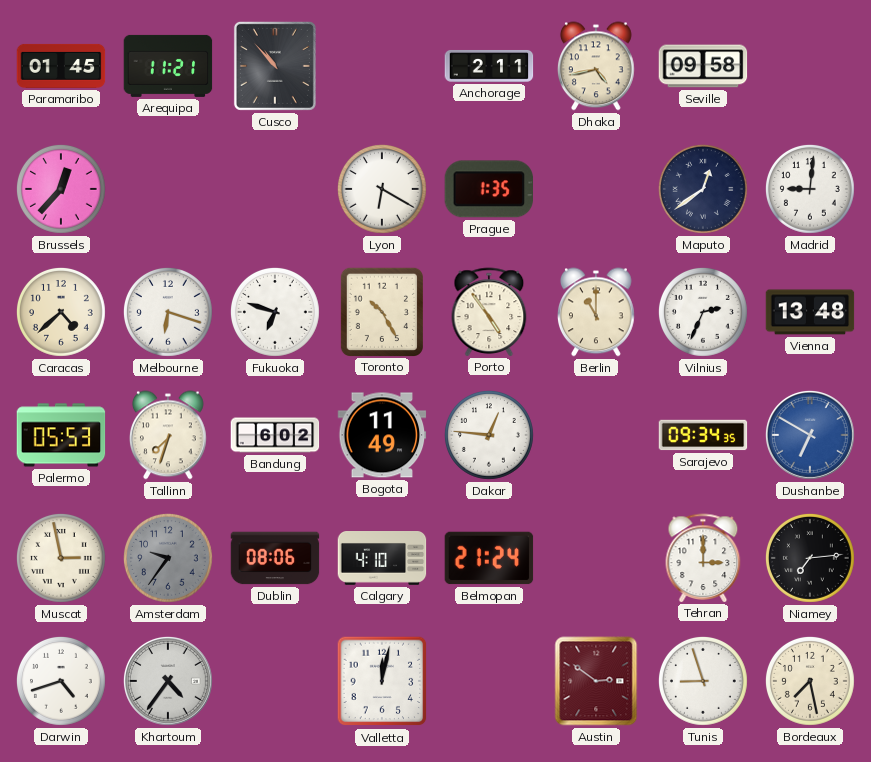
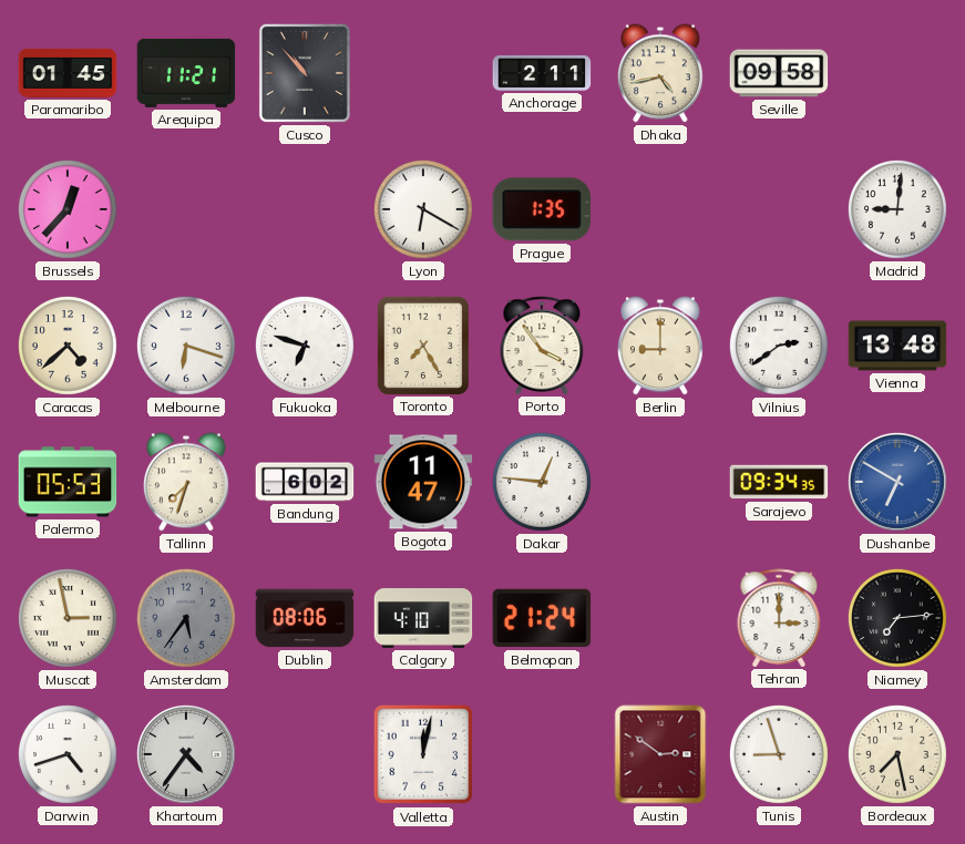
Maputo: 12:39 -> none
Toronto: 10:25 -> 7:25
Porto: 4:54 -> 3:54
Berlin: 11:00 -> 9:00
Vilnius: 2:34 -> 2:39
Bogota: 11:49 -> 11:47
Amsterdam: 9:36 -> 5:36
